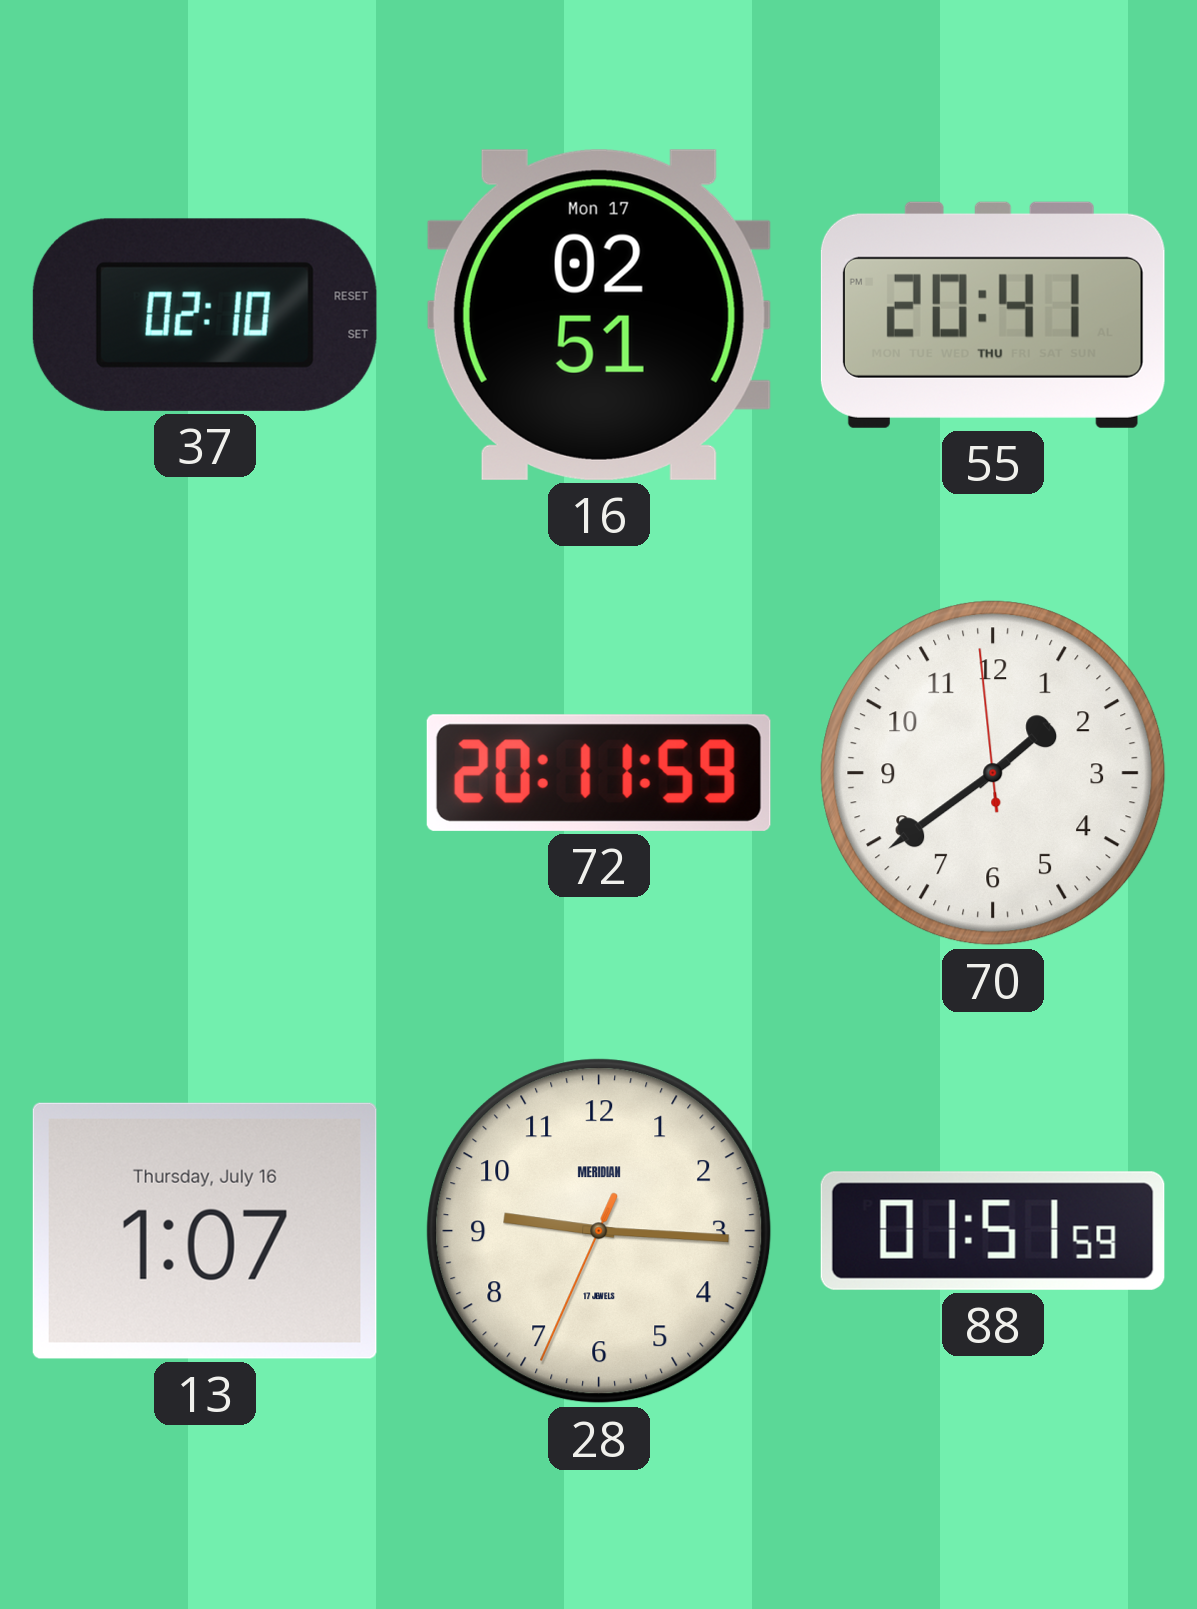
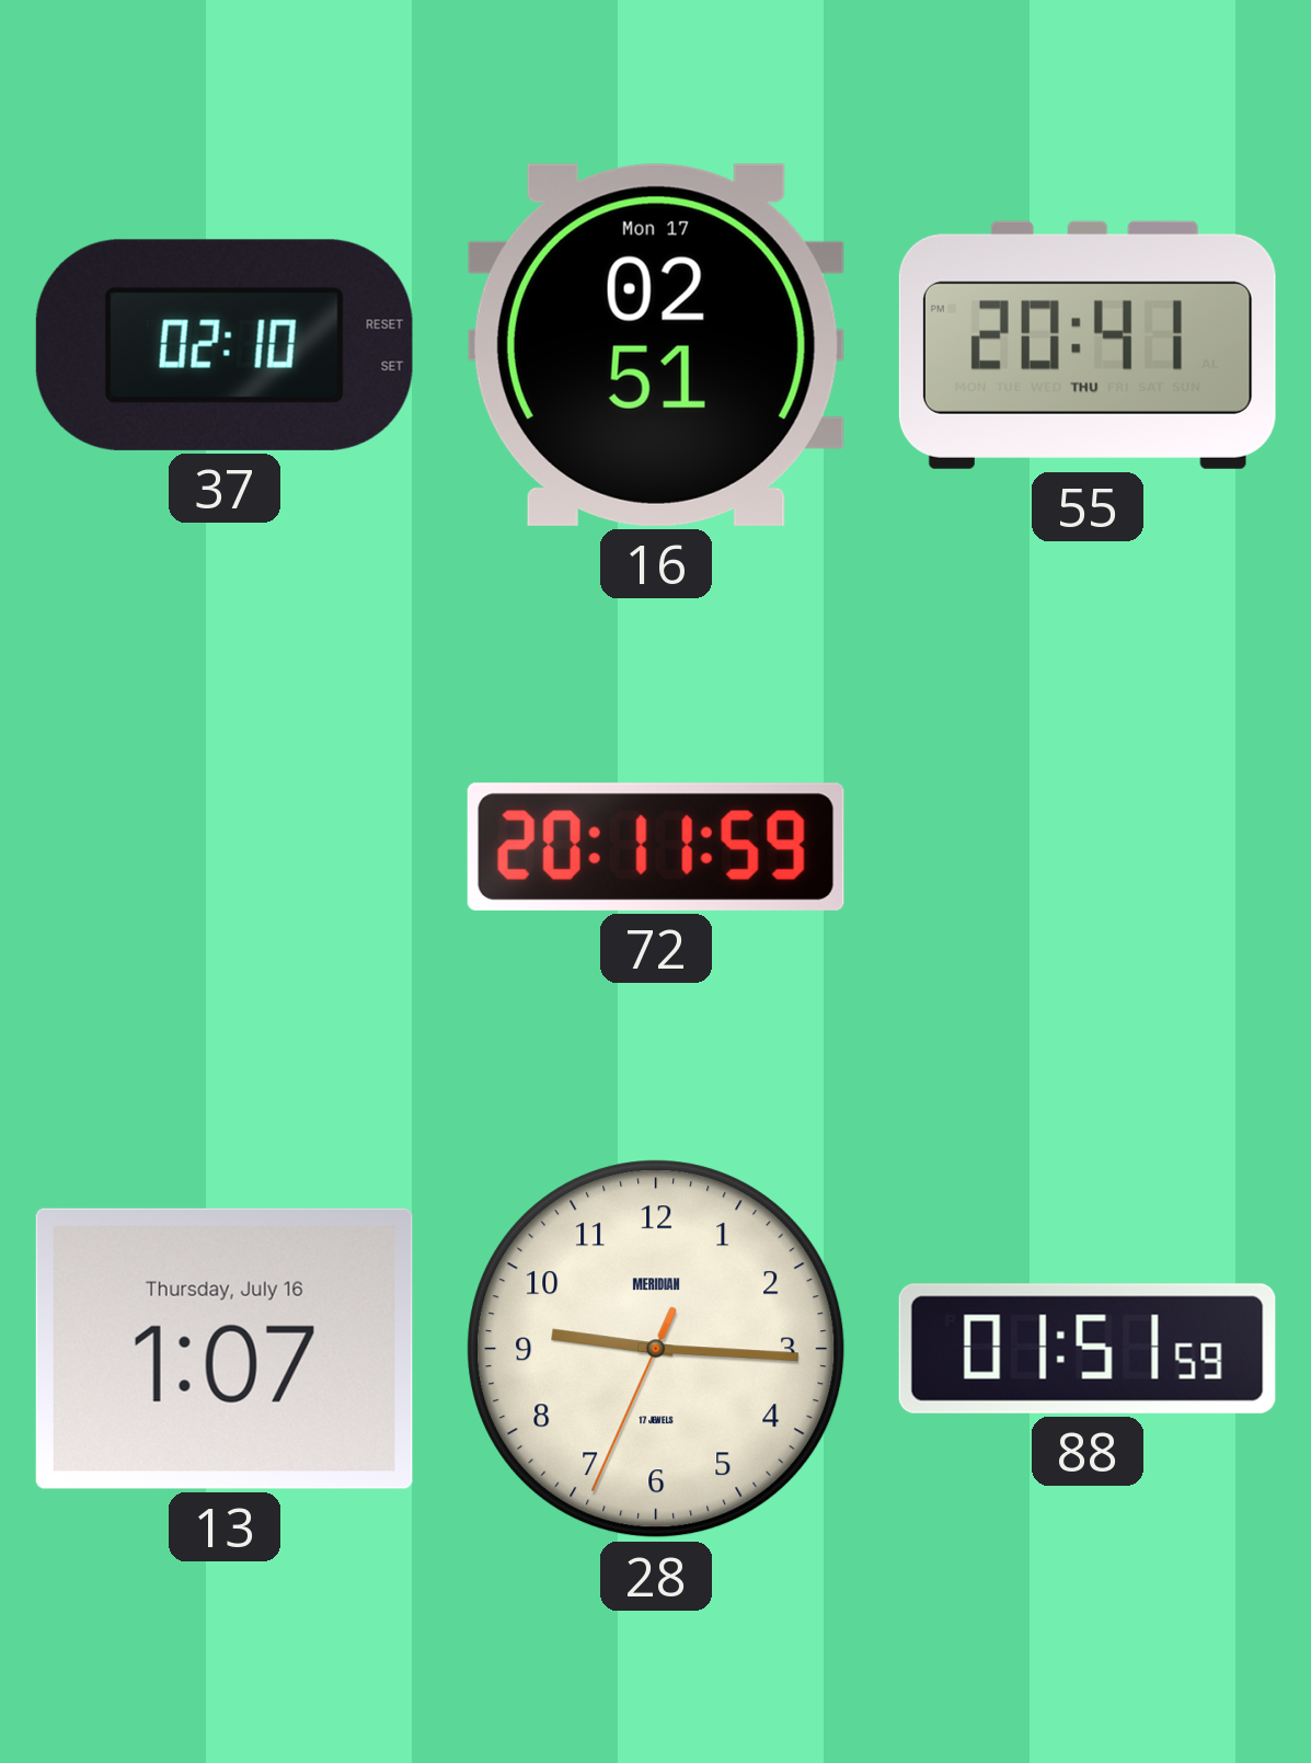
70: 1:38 -> none
